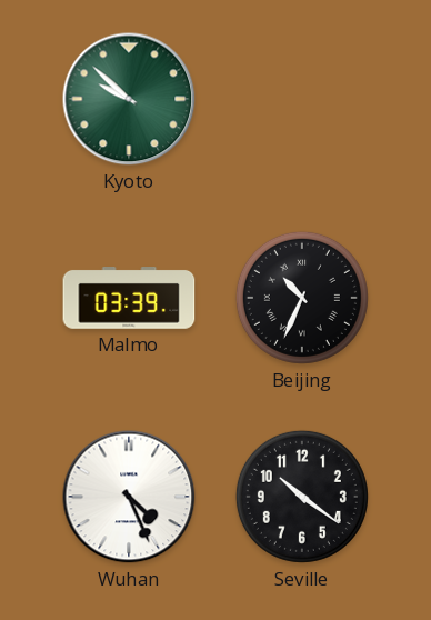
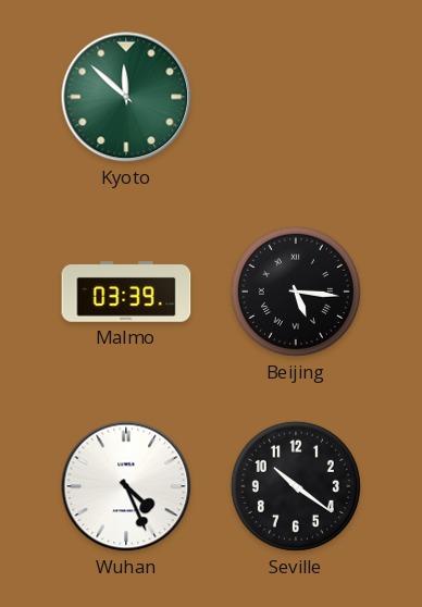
Kyoto: 9:52 -> 11:52
Beijing: 10:34 -> 5:16
